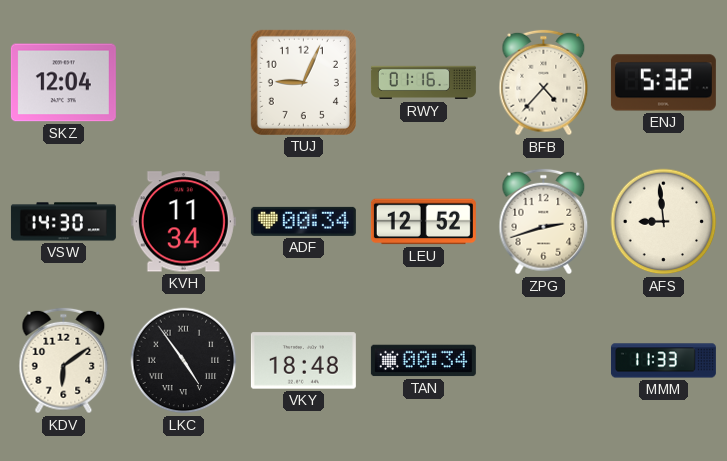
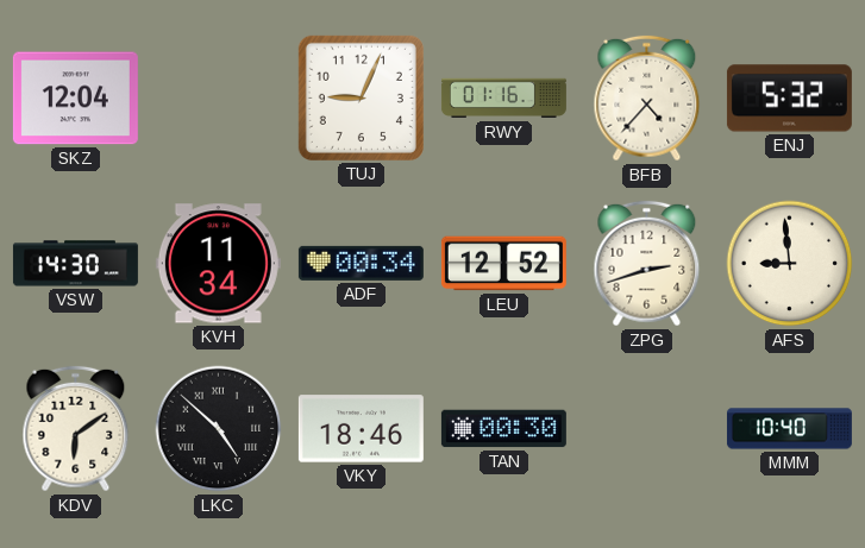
LKC: 4:54 -> 4:52
VKY: 18:48 -> 18:46
TAN: 00:34 -> 00:30
MMM: 11:33 -> 10:40
